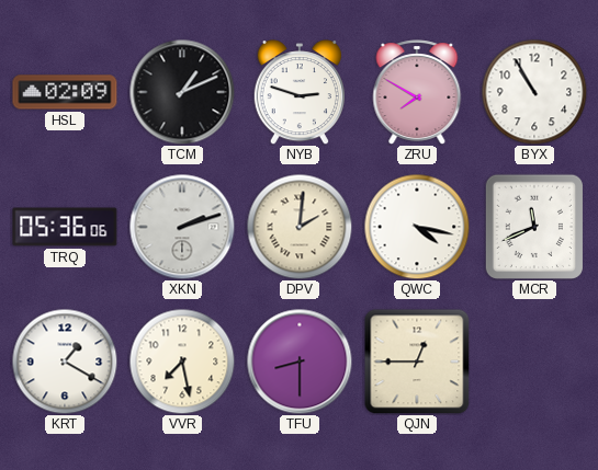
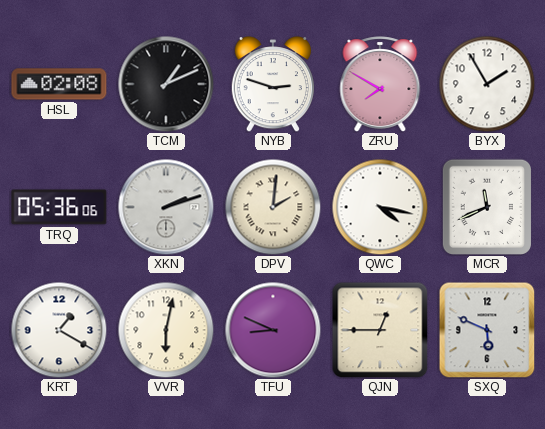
HSL: 02:09 -> 02:08
BYX: 10:55 -> 1:55
VVR: 7:28 -> 6:02
TFU: 8:30 -> 8:49
SXQ: none -> 5:49
